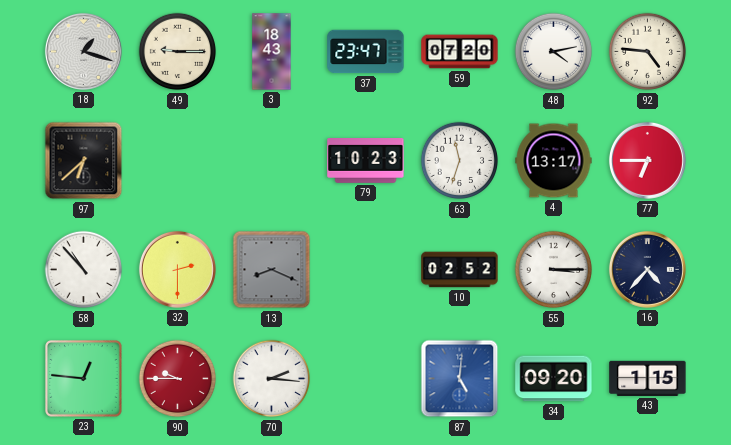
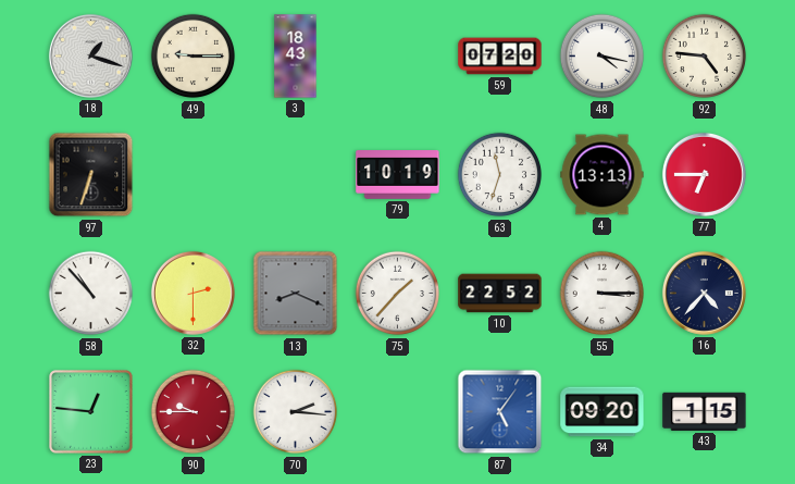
37: 23:47 -> none
48: 4:13 -> 4:17
97: 6:38 -> 6:33
79: 10:23 -> 10:19
4: 13:17 -> 13:13
75: none -> 1:37
10: 02:52 -> 22:52
87: 5:01 -> 5:06
